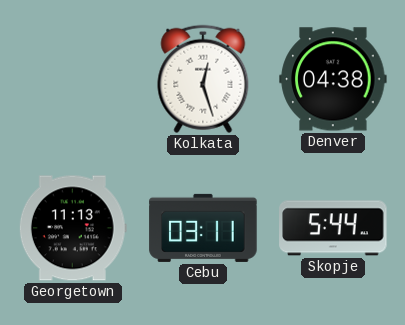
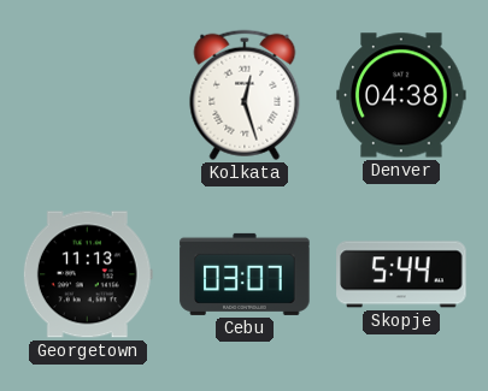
Cebu: 03:11 -> 03:07
